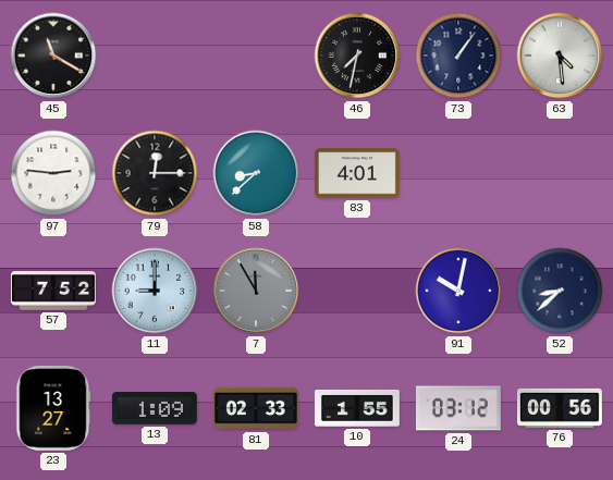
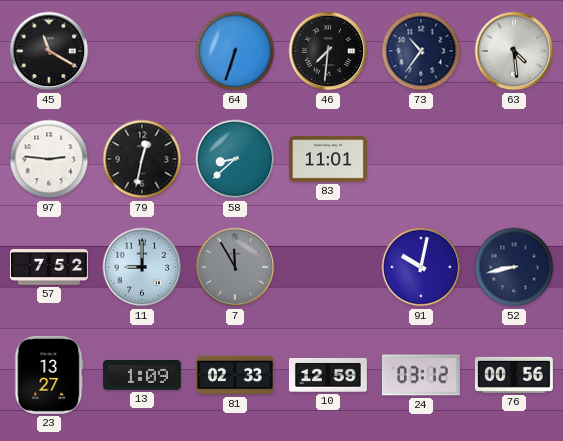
64: none -> 6:33
46: 7:32 -> 7:31
73: 1:06 -> 10:36
79: 12:15 -> 12:32
83: 4:01 -> 11:01
52: 8:38 -> 8:43
10: 1:55 -> 12:59
